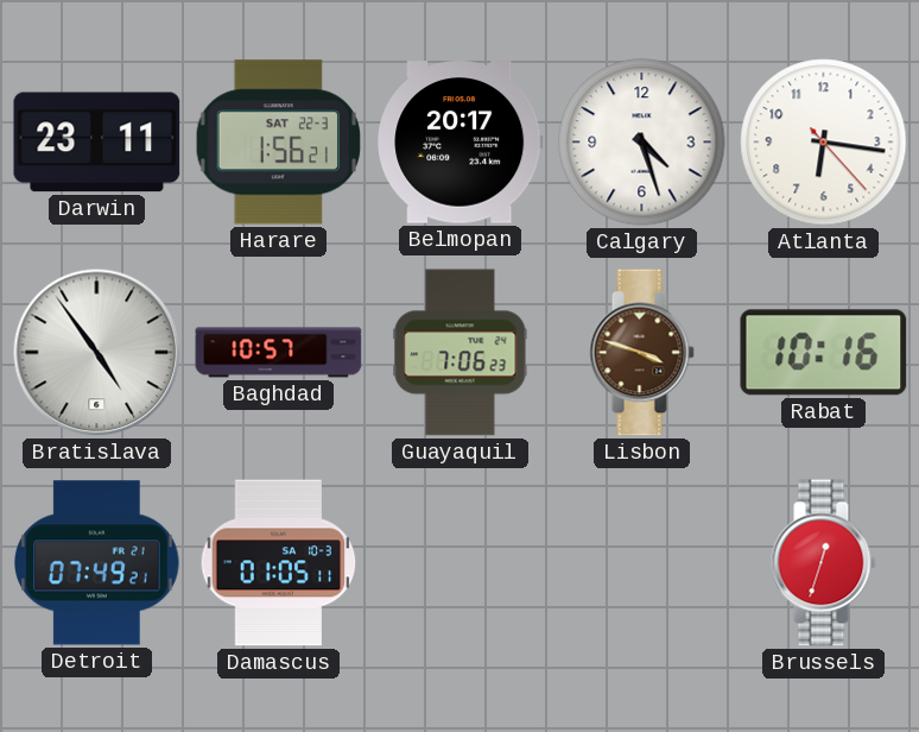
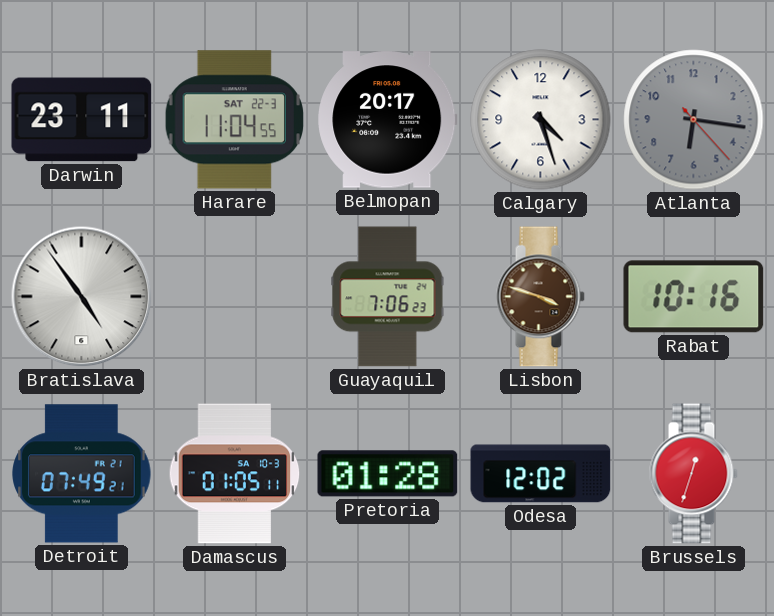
Harare: 1:56 -> 11:04
Atlanta dial: white -> grey
Baghdad: 10:57 -> none
Pretoria: none -> 01:28
Odesa: none -> 12:02
